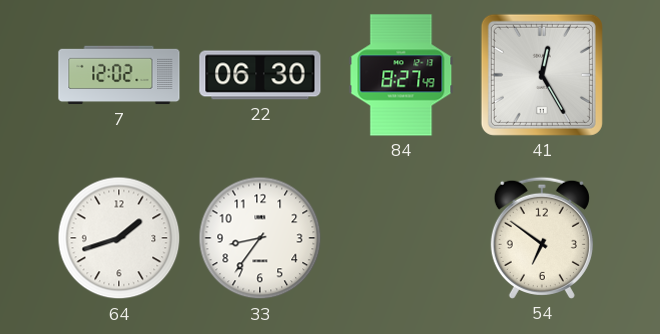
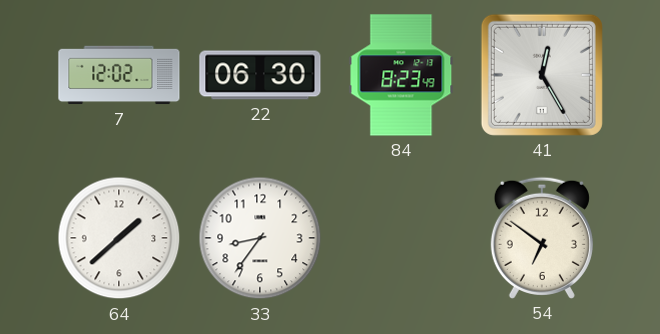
84: 8:27 -> 8:23
64: 1:42 -> 1:38
